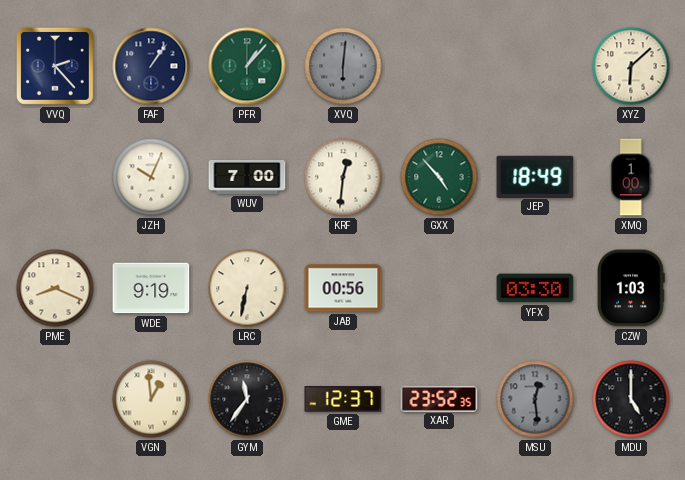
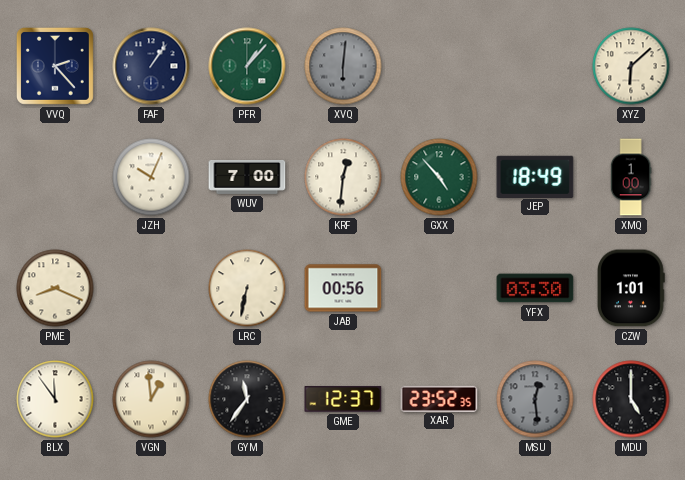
WDE: 9:19 -> none
CZW: 1:03 -> 1:01
BLX: none -> 11:54
